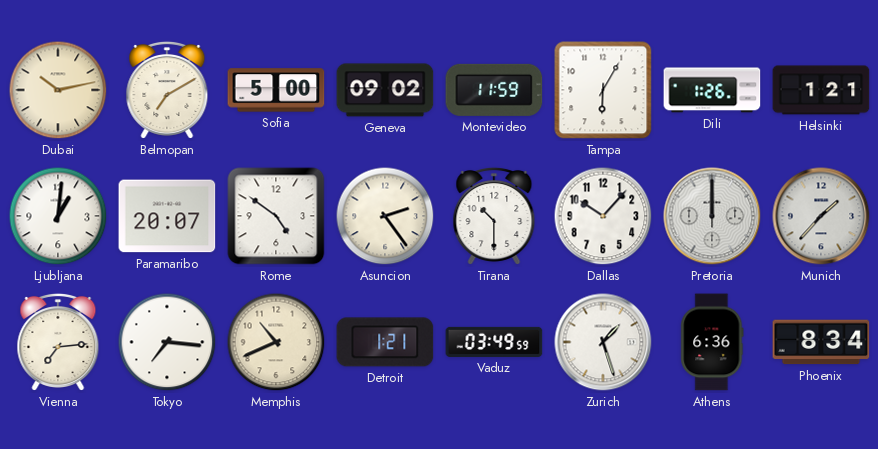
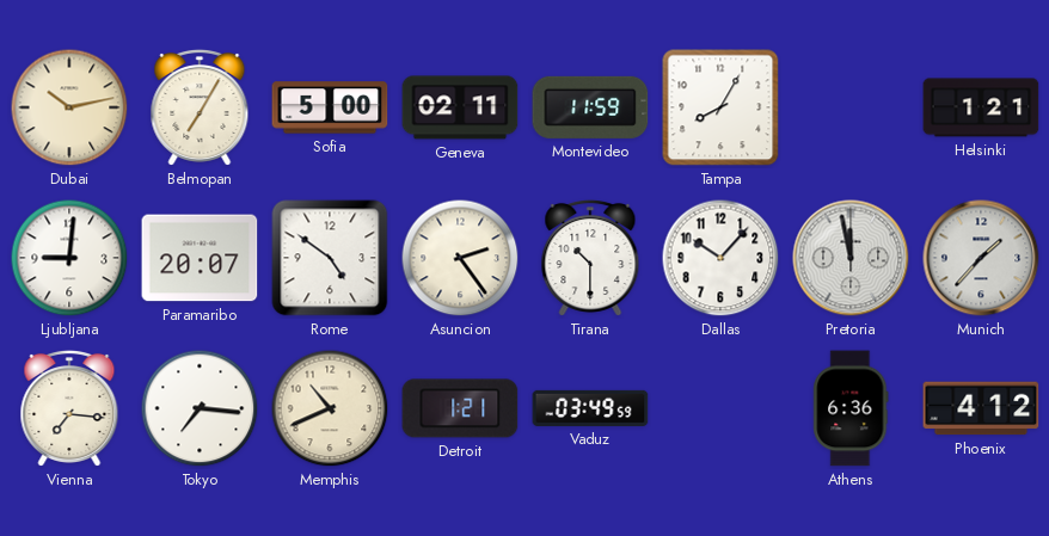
Belmopan: 7:10 -> 7:05
Geneva: 09:02 -> 02:11
Tampa: 6:05 -> 8:05
Dili: 1:26 -> none
Ljubljana: 1:01 -> 9:01
Pretoria: 12:00 -> 11:58
Vienna: 7:14 -> 7:16
Zurich: 1:27 -> none
Phoenix: 8:34 -> 4:12
